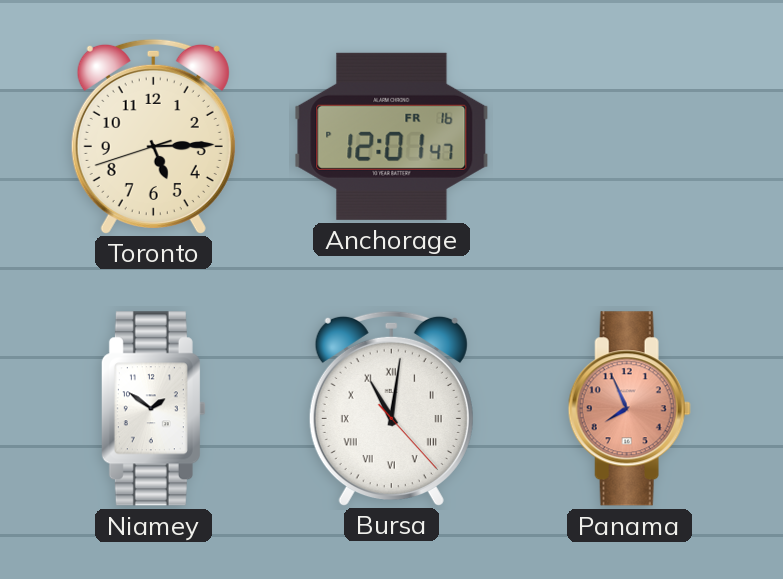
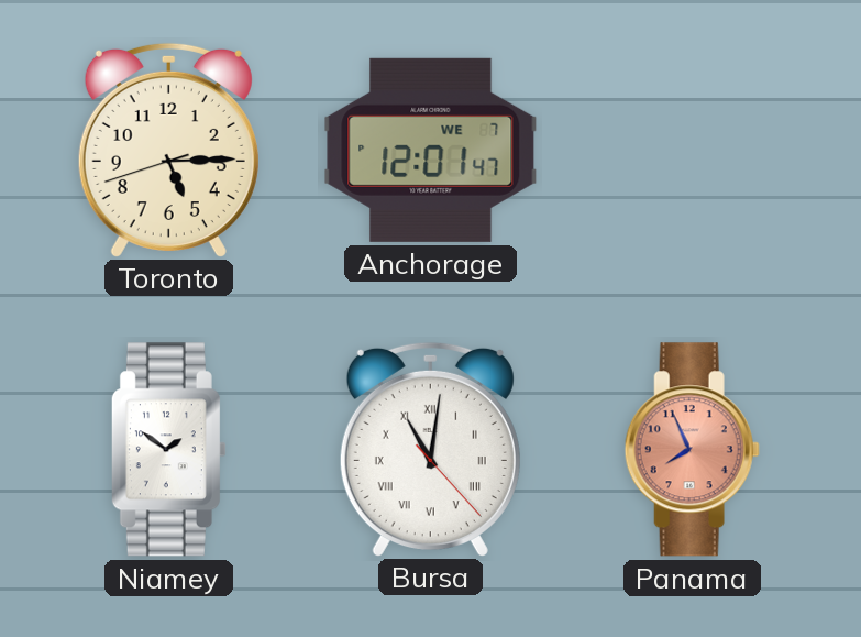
Anchorage date: FR 16 -> WE 7
